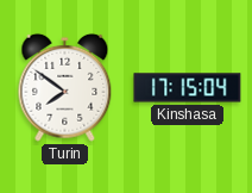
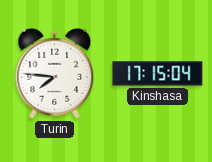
Turin: 7:51 -> 7:46
